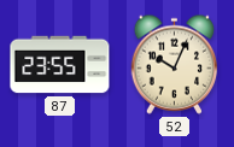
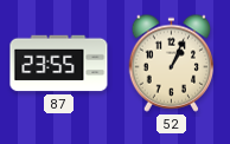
52: 10:04 -> 1:04
